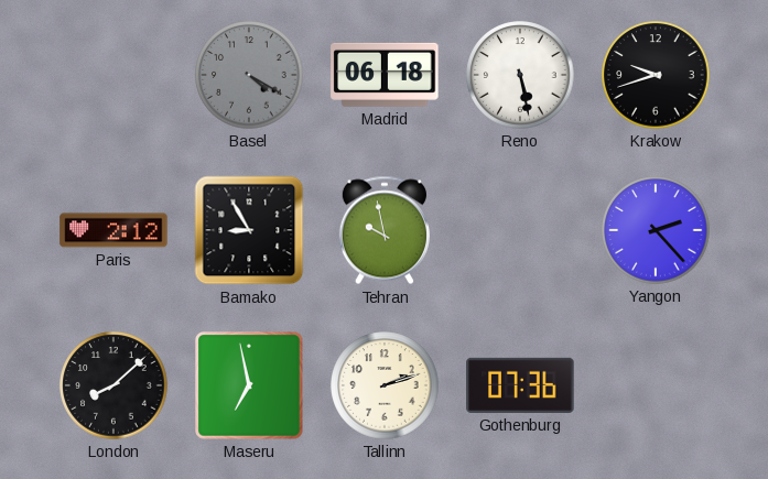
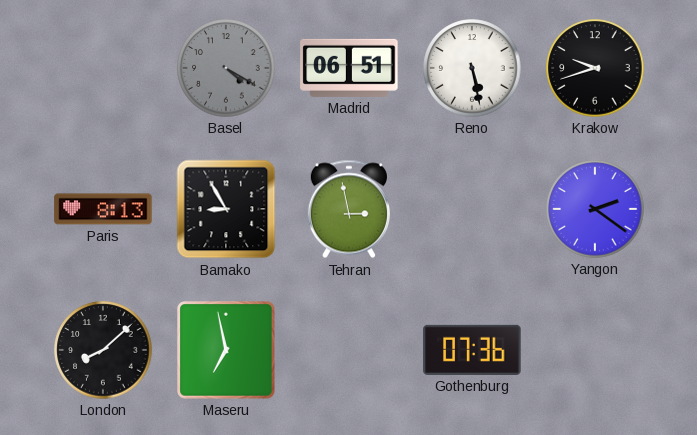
Madrid: 06:18 -> 06:51
Paris: 2:12 -> 8:13
Tehran: 9:58 -> 2:58
Yangon: 2:23 -> 2:21
Tallinn: 2:12 -> none
